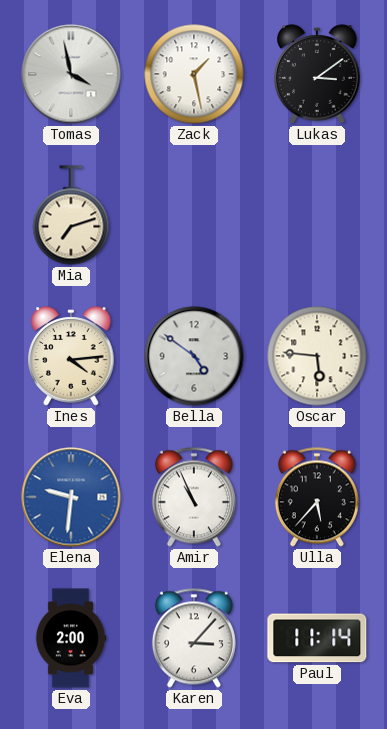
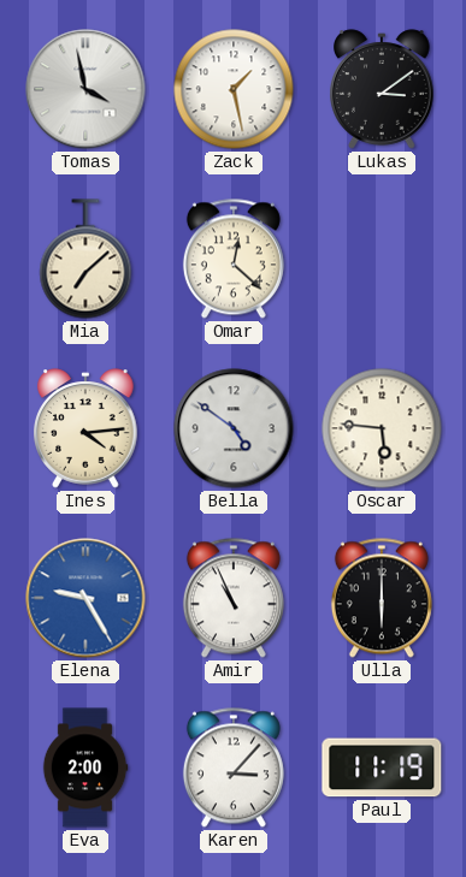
Mia: 7:12 -> 7:08
Omar: none -> 12:22
Elena: 9:31 -> 9:25
Ulla: 5:37 -> 6:00
Paul: 11:14 -> 11:19
